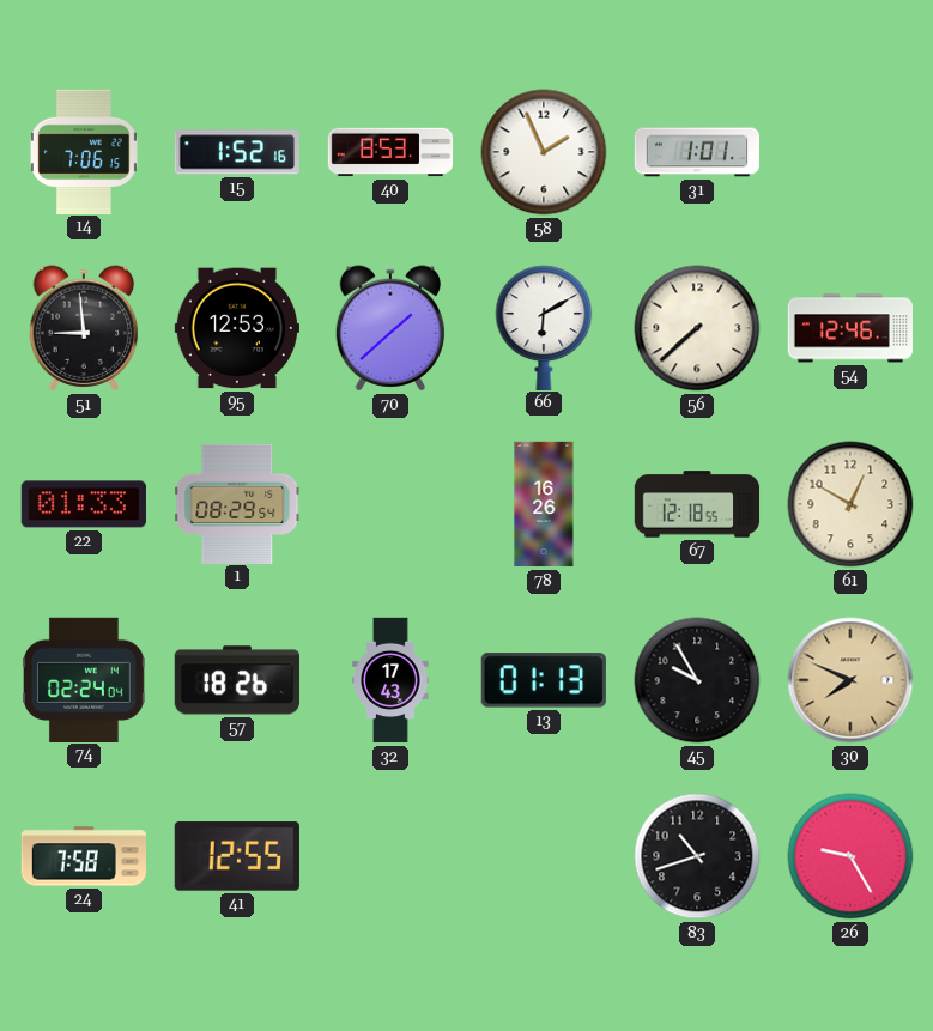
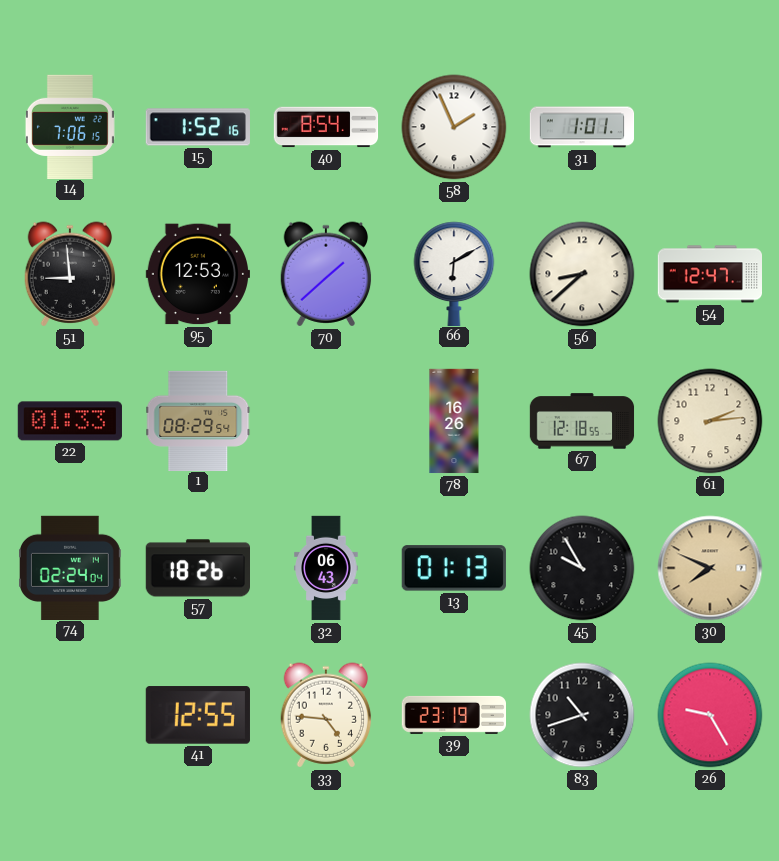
40: 8:53 -> 8:54
56: 7:38 -> 8:38
54: 12:46 -> 12:47
61: 12:50 -> 2:14
32: 17:43 -> 06:43
24: 7:58 -> none
33: none -> 4:46
39: none -> 23:19
